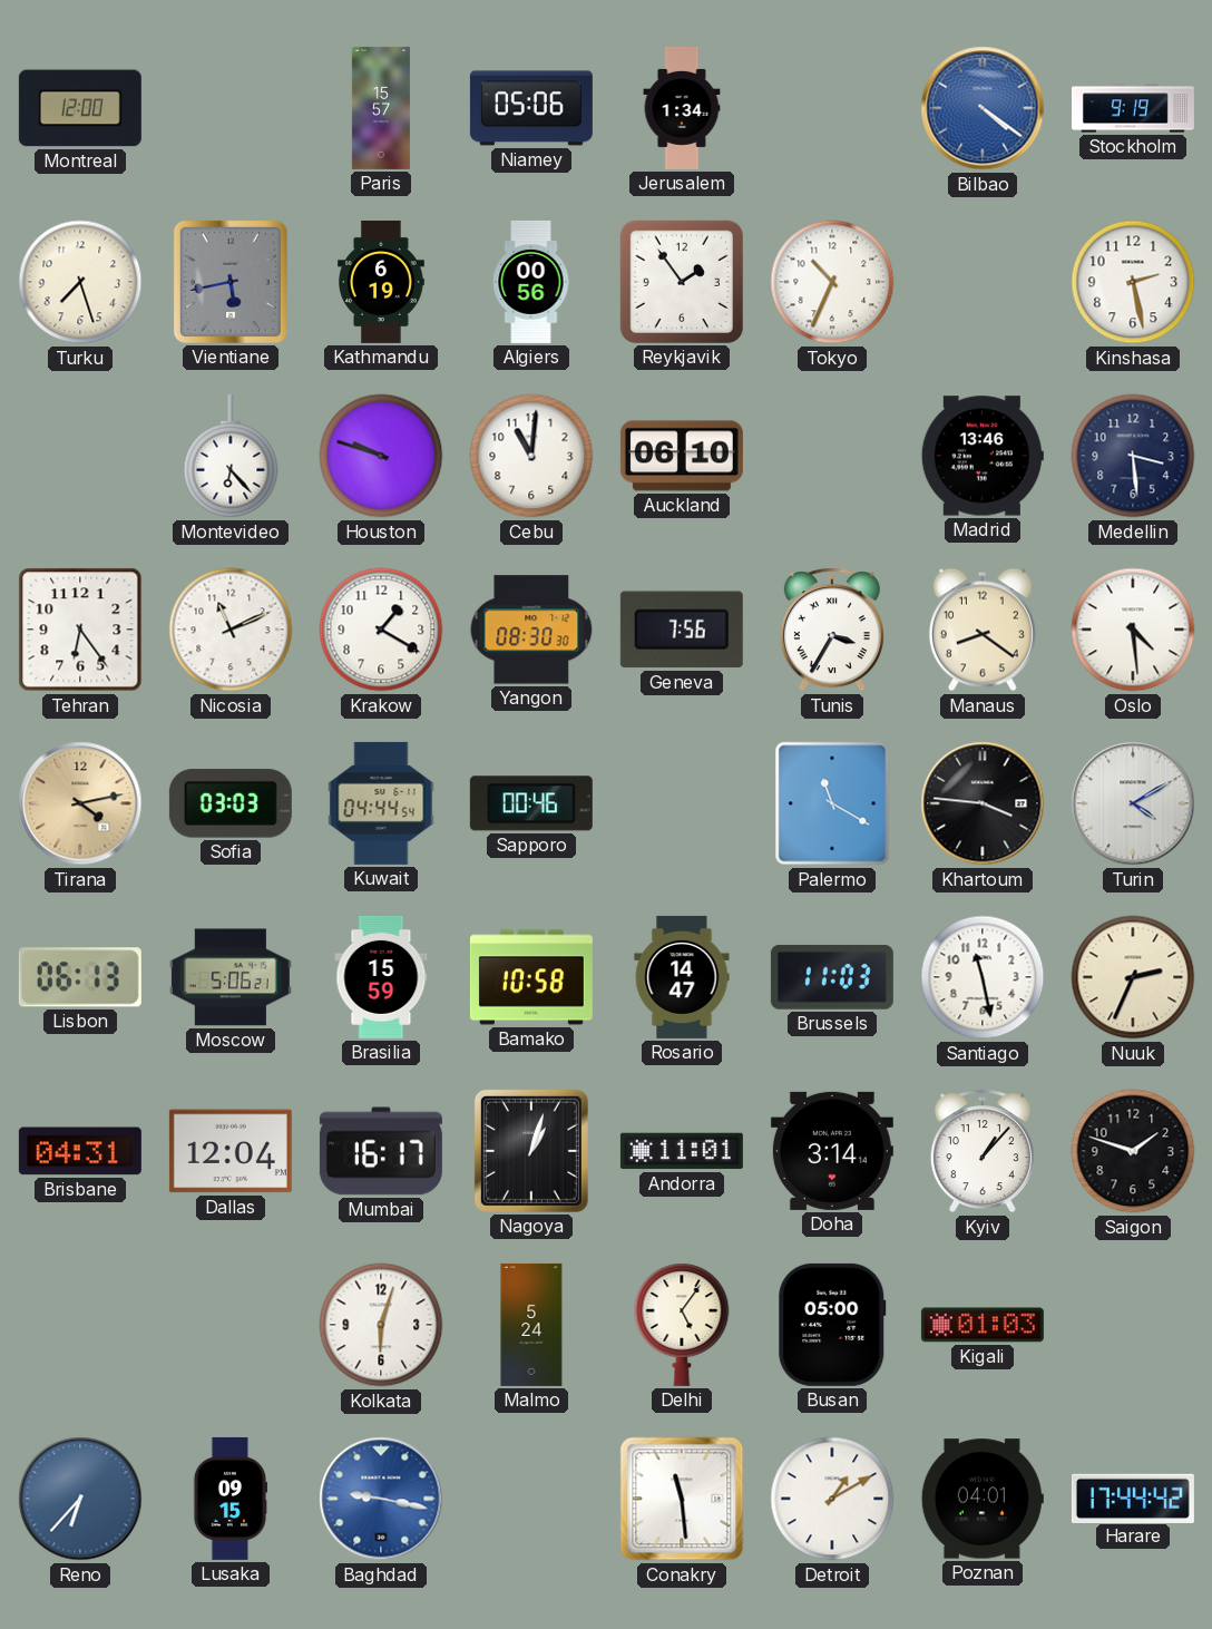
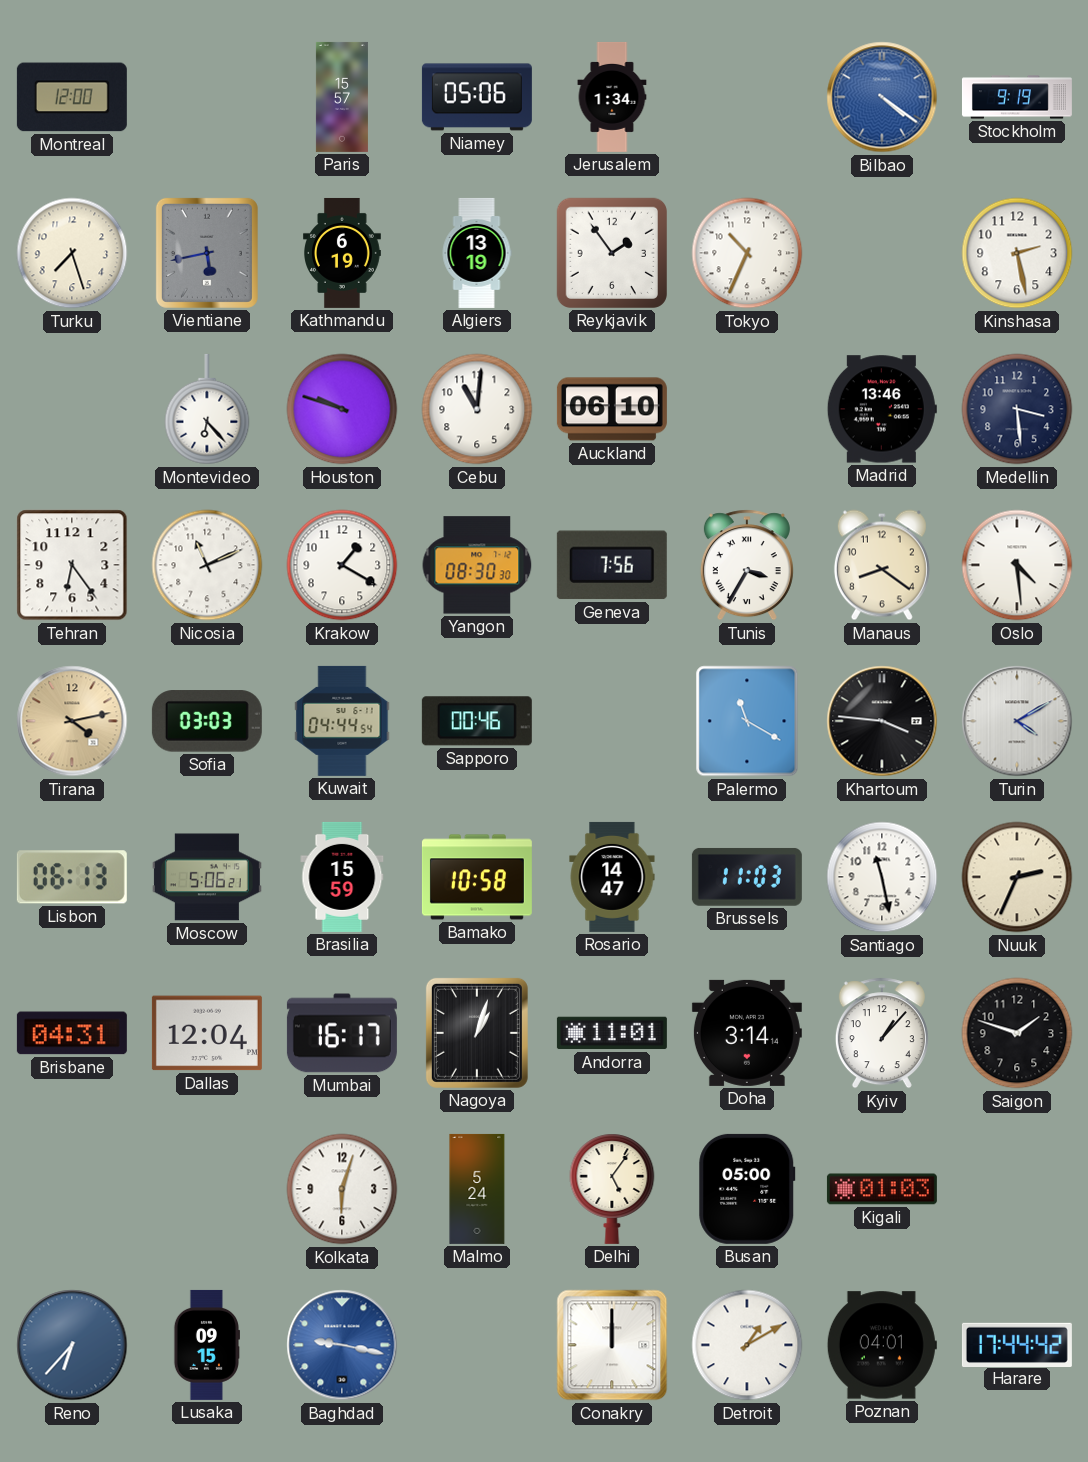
Algiers: 00:56 -> 13:19
Conakry: 11:29 -> 12:00
